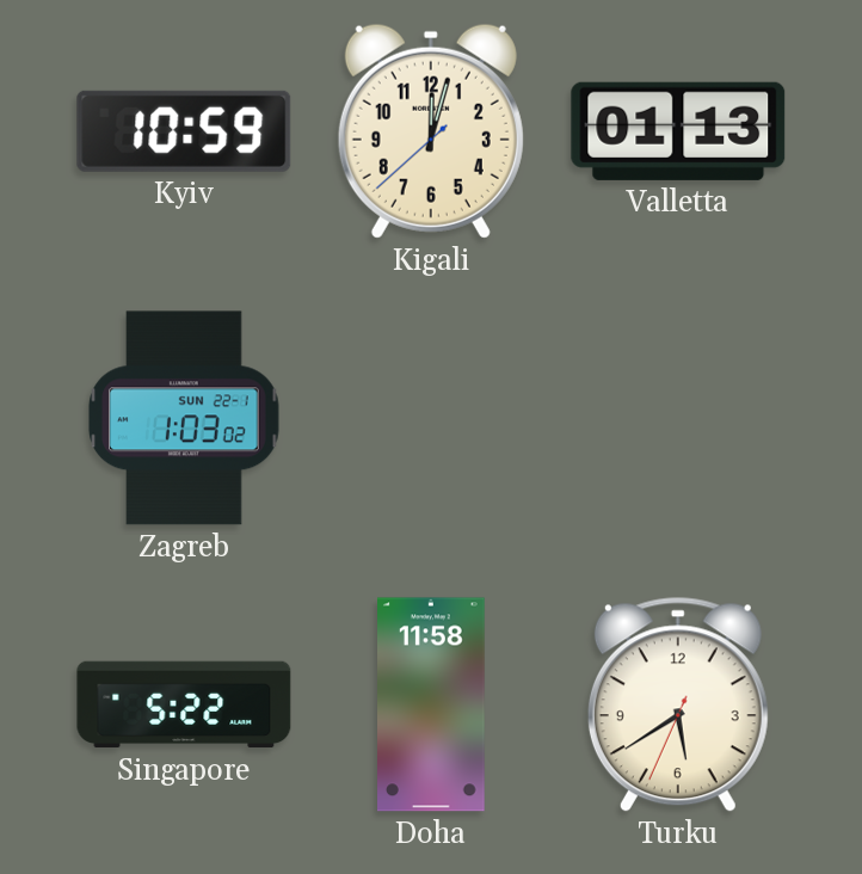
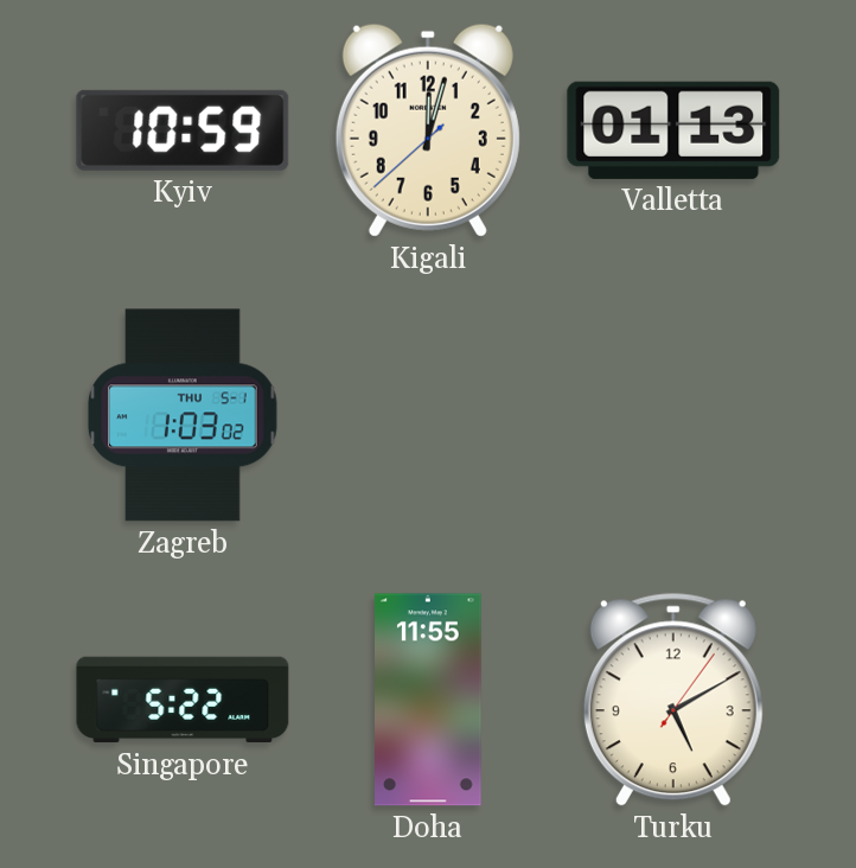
Zagreb date: SUN 22-1 -> THU 5-1
Doha: 11:58 -> 11:55
Turku: 5:39 -> 5:10
